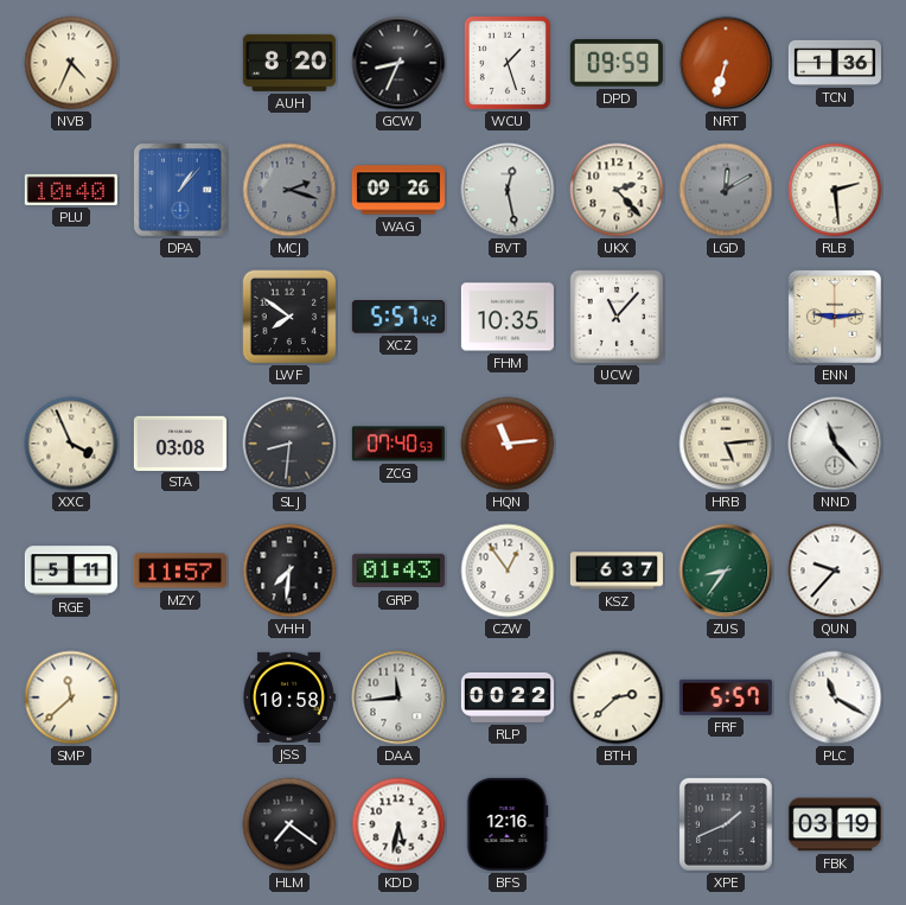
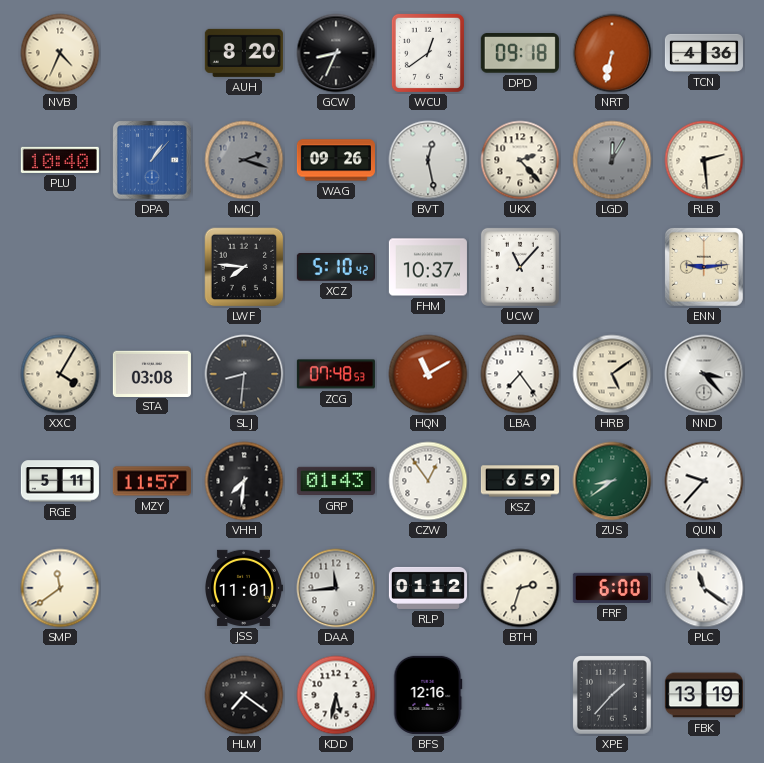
WCU: 1:27 -> 12:39
DPD: 09:59 -> 09:18
NRT: 6:33 -> 6:32
TCN: 1:36 -> 4:36
LGD: 12:10 -> 12:05
LWF: 7:51 -> 7:46
XCZ: 5:57 -> 5:10
FHM: 10:35 -> 10:37
XXC: 3:56 -> 4:05
ZCG: 07:40 -> 07:48
HQN: 11:14 -> 11:10
LBA: none -> 7:24
HRB: 5:14 -> 5:09
NND: 11:23 -> 3:23
KSZ: 6:37 -> 6:59
ZUS: 8:36 -> 8:39
SMP: 11:38 -> 11:39
JSS: 10:58 -> 11:01
RLP: 00:22 -> 01:12
BTH: 2:38 -> 2:33
FRF: 5:57 -> 6:00
PLC: 11:20 -> 11:21
XPE: 1:41 -> 1:37
FBK: 03:19 -> 13:19
